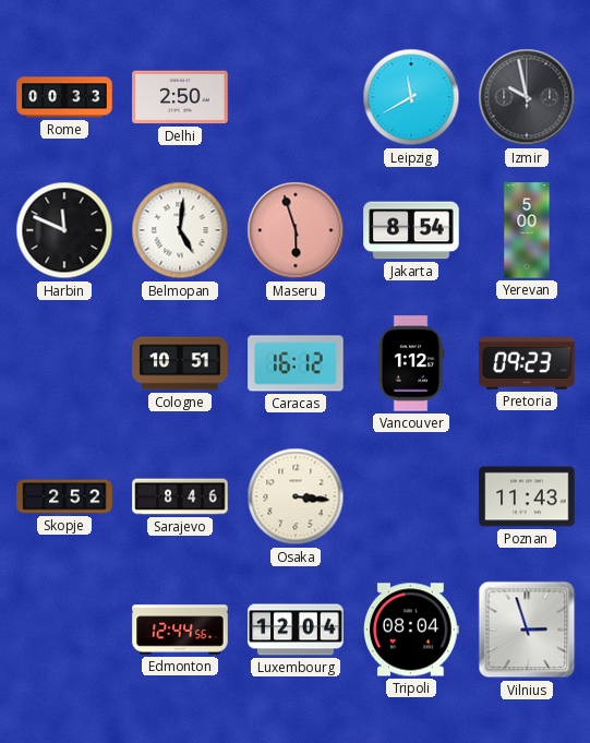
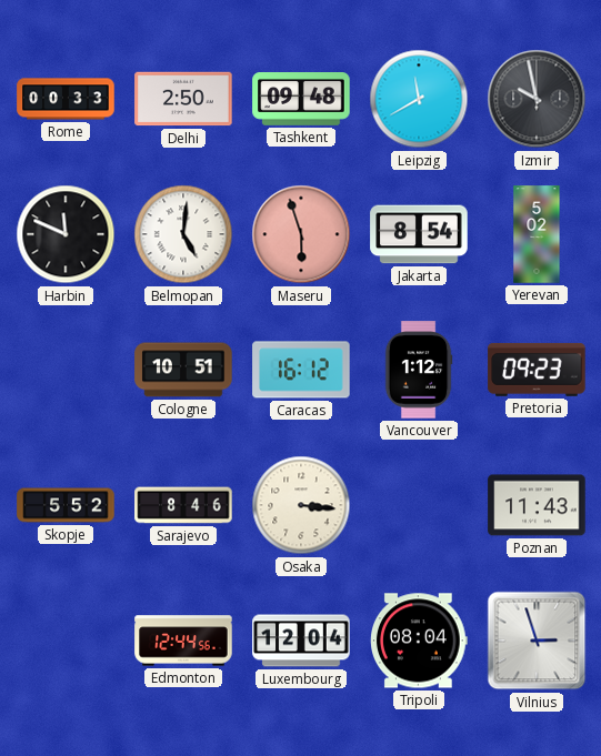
Tashkent: none -> 09:48
Yerevan: 5:00 -> 5:02
Skopje: 2:52 -> 5:52
